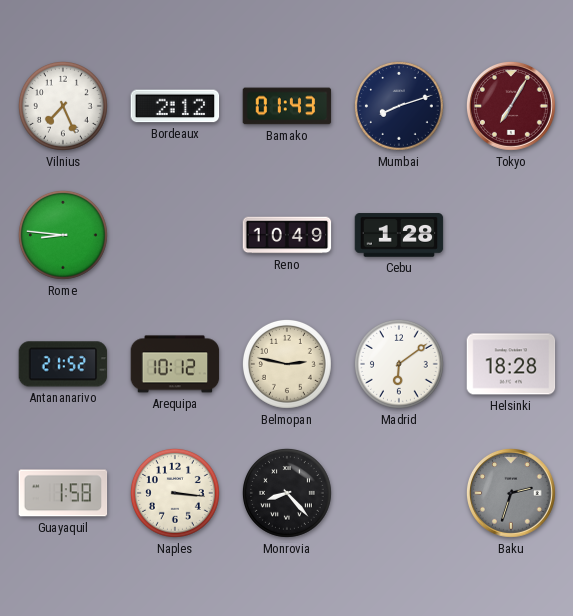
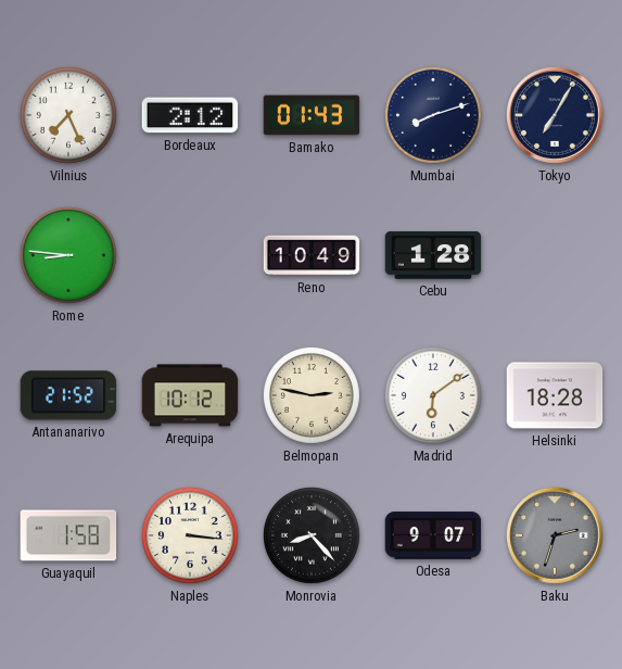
Tokyo dial: burgundy -> navy
Odesa: none -> 9:07
